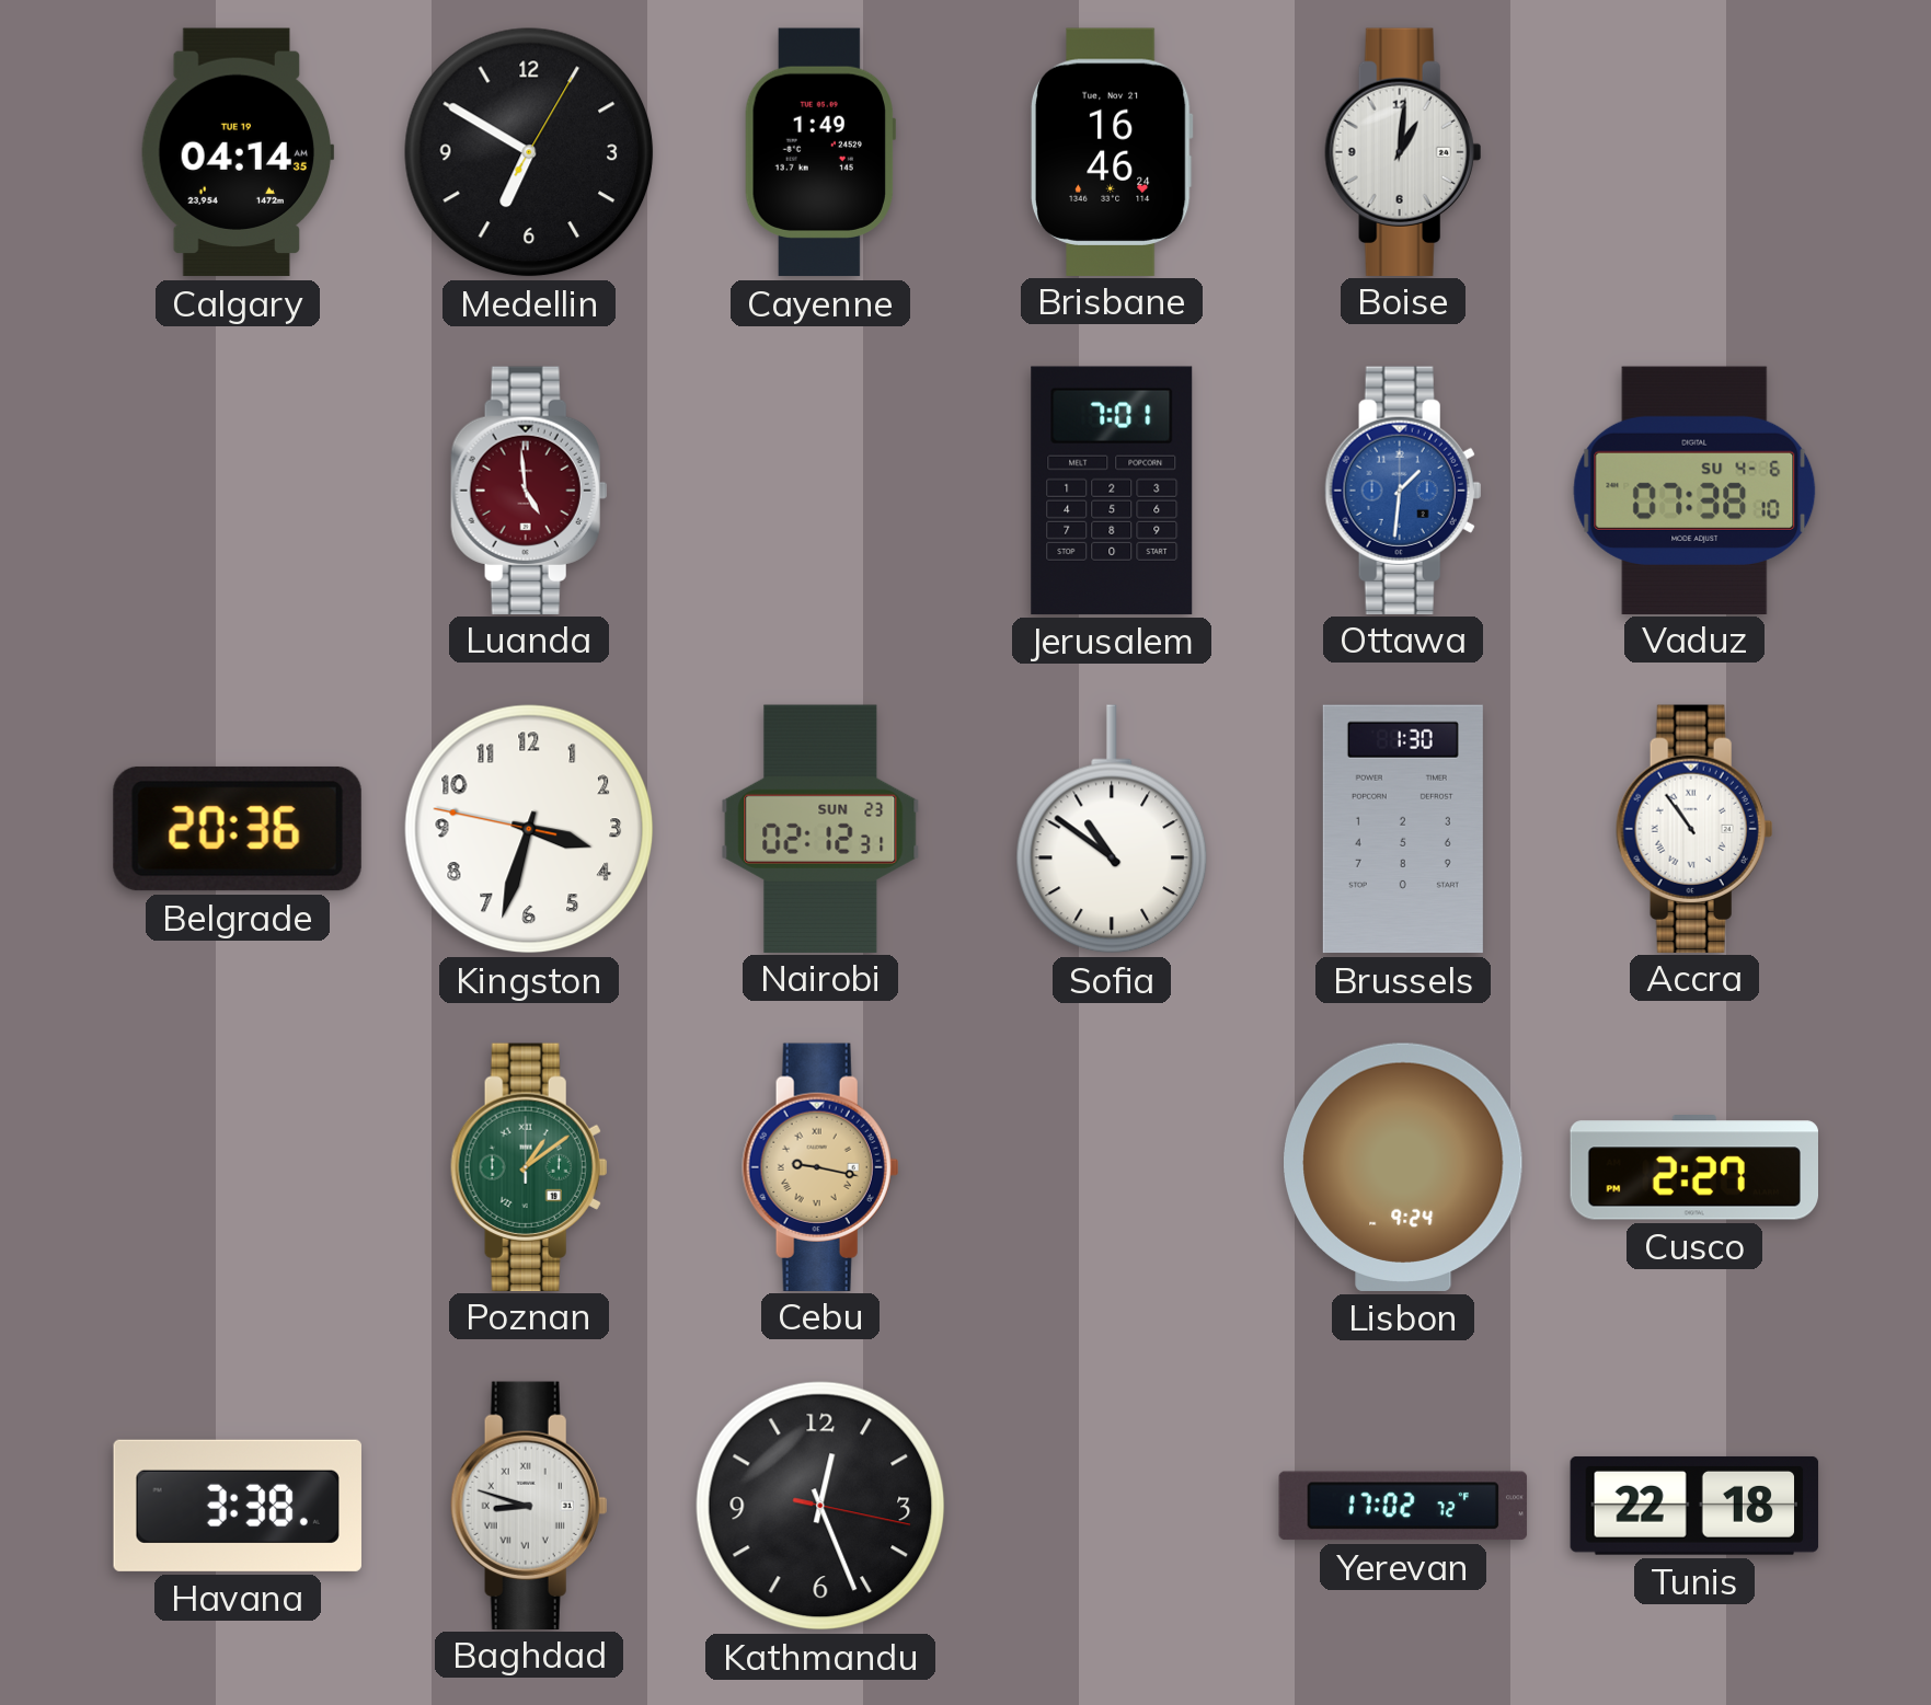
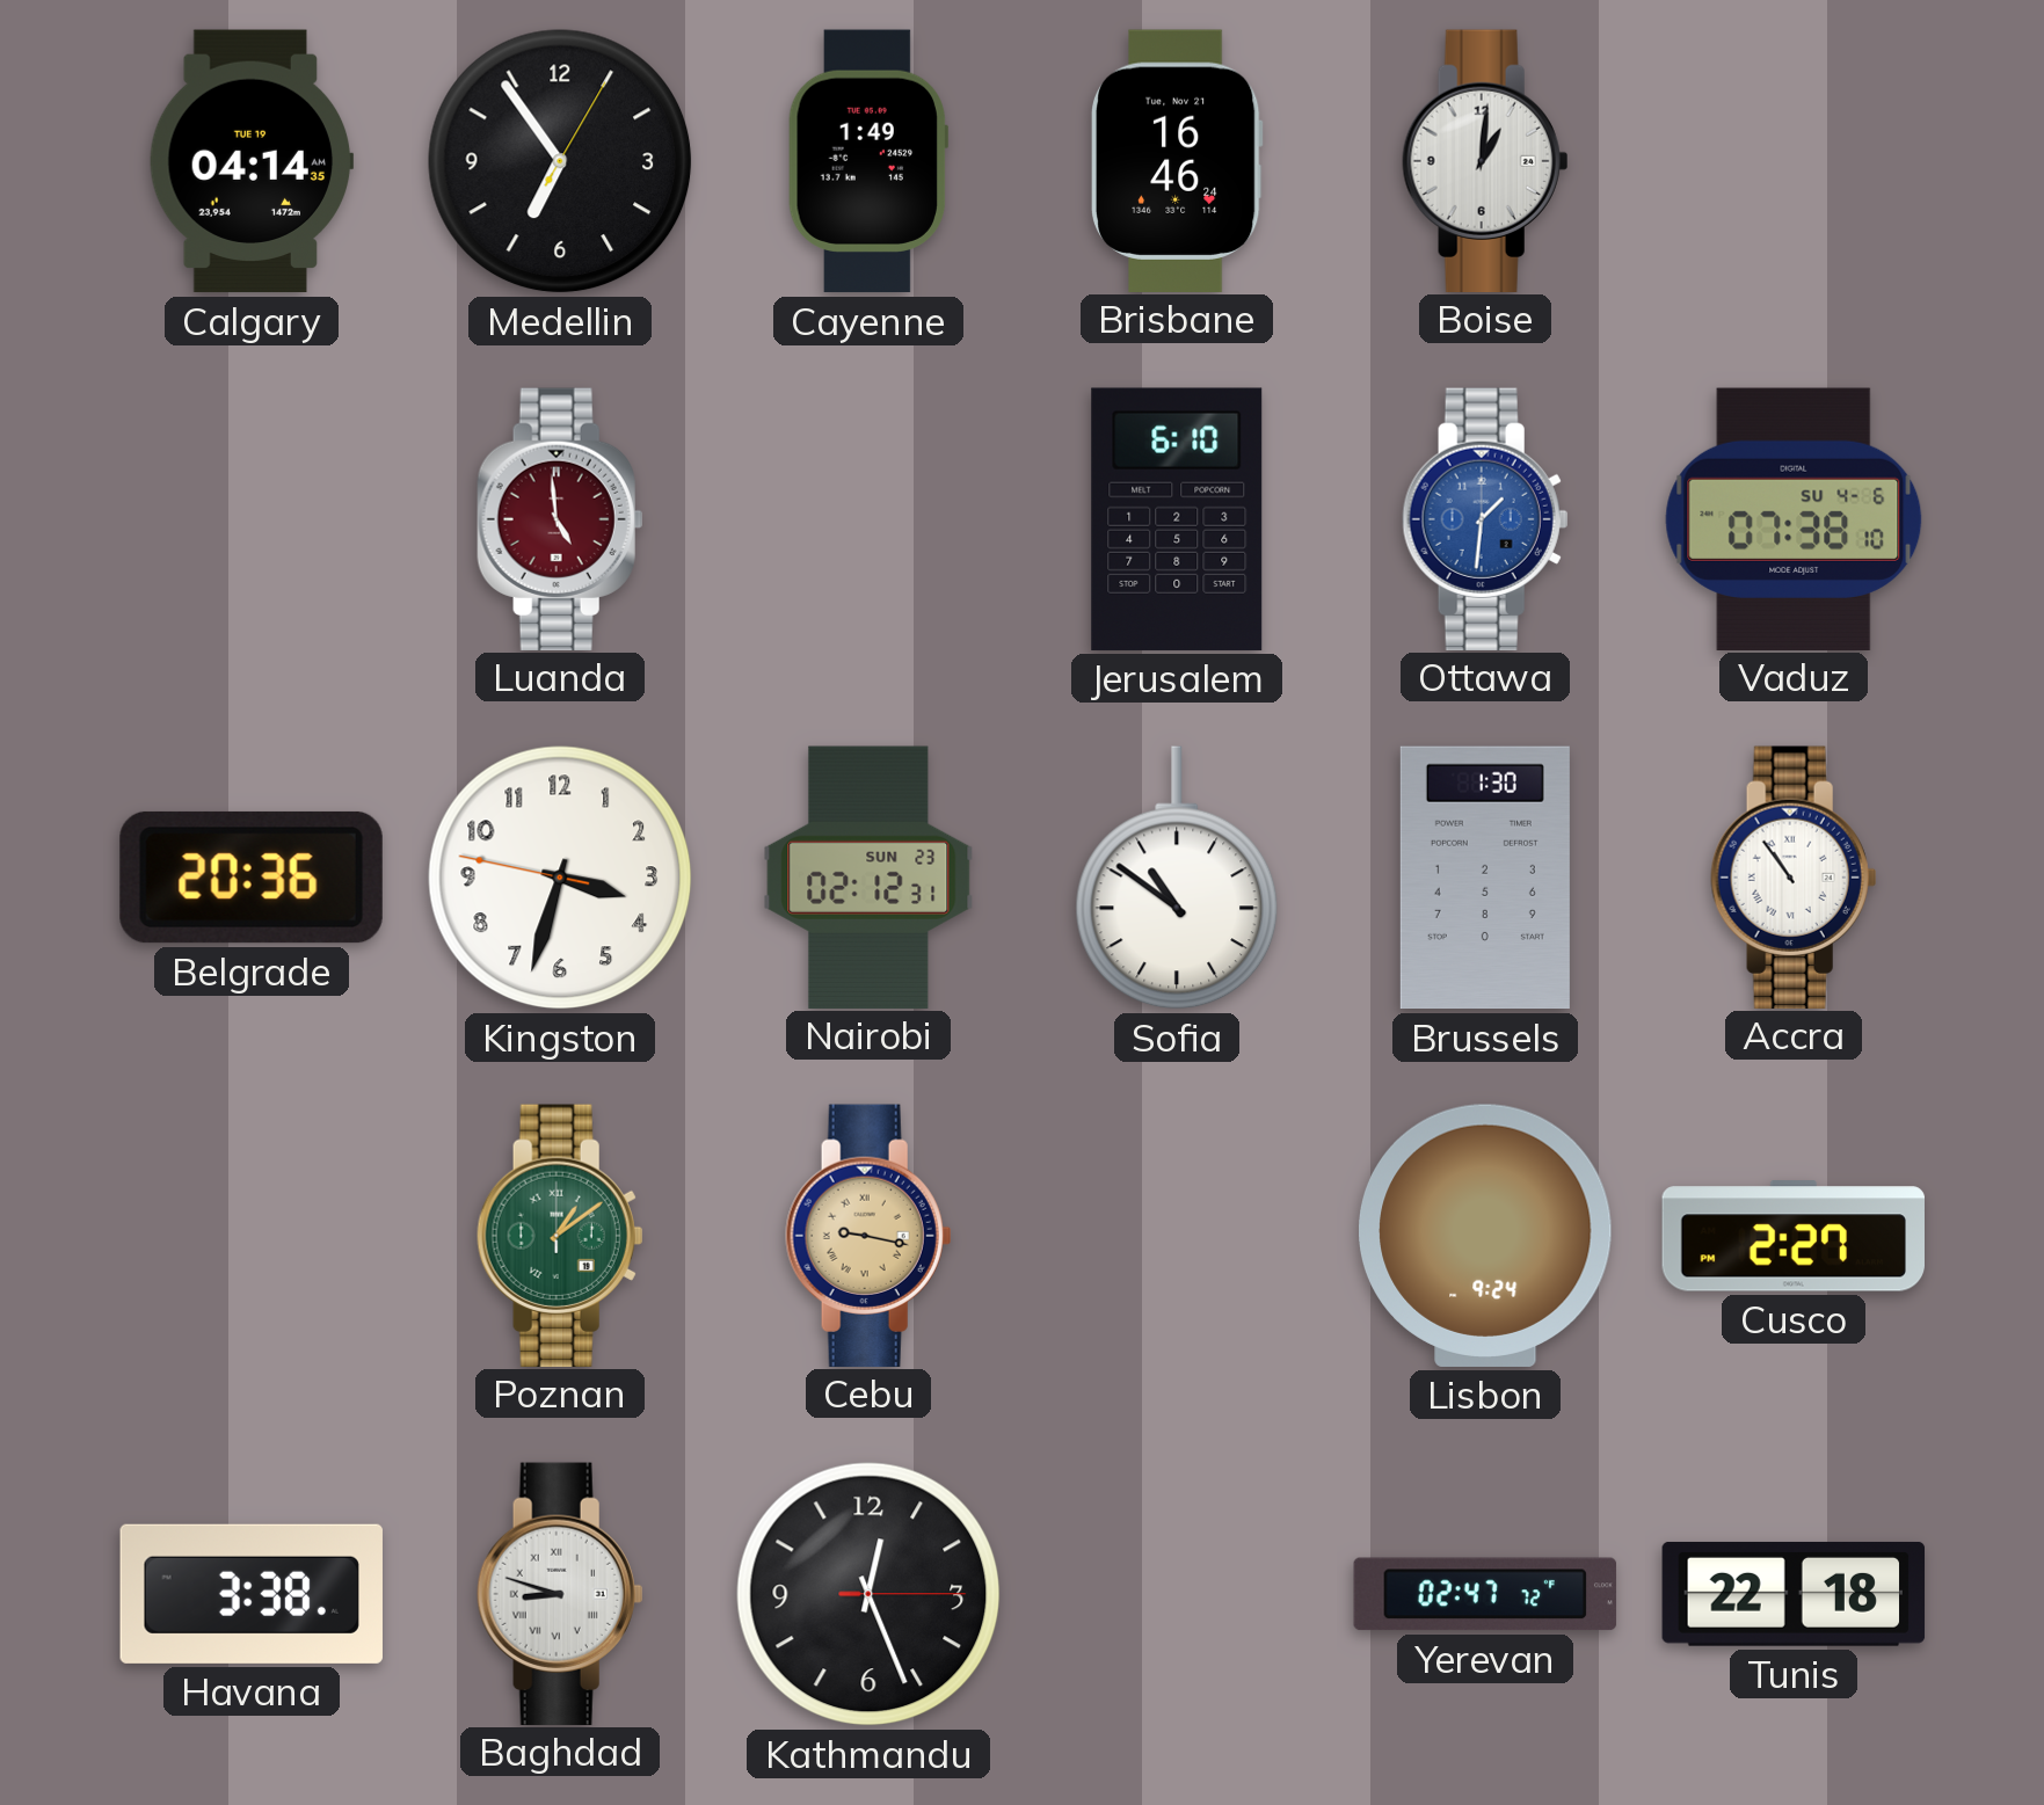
Medellin: 6:50 -> 6:54
Jerusalem: 7:01 -> 6:10
Kathmandu: 12:26:17 -> 12:26:15
Yerevan: 17:02 -> 02:47
